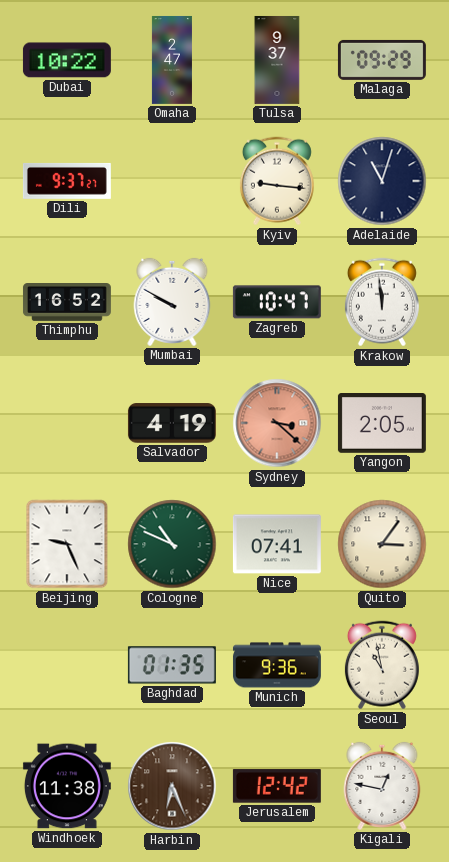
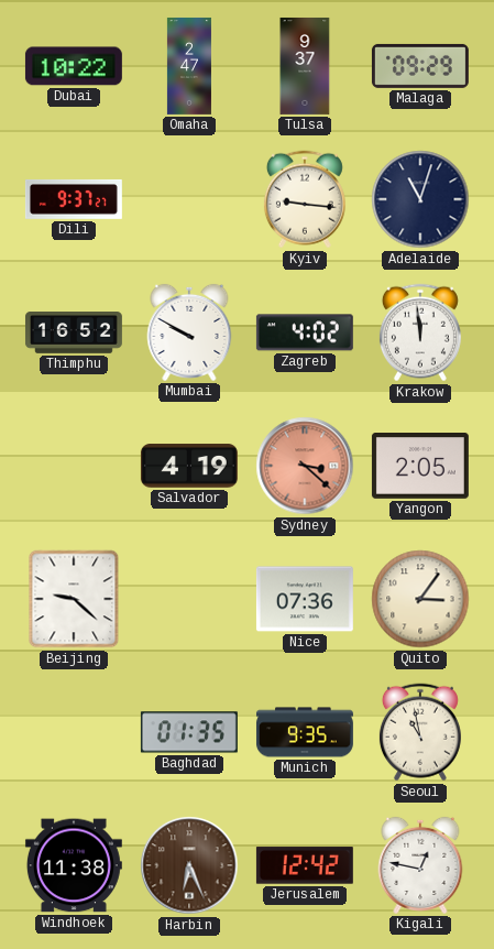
Zagreb: 10:47 -> 4:02
Beijing: 9:26 -> 9:22
Cologne: 10:49 -> none
Nice: 07:41 -> 07:36
Munich: 9:36 -> 9:35
